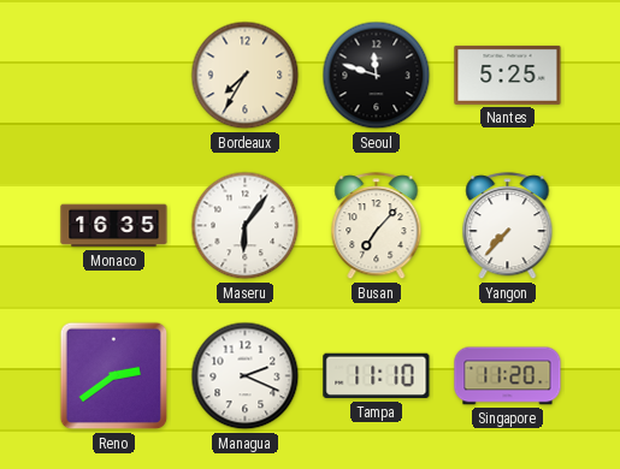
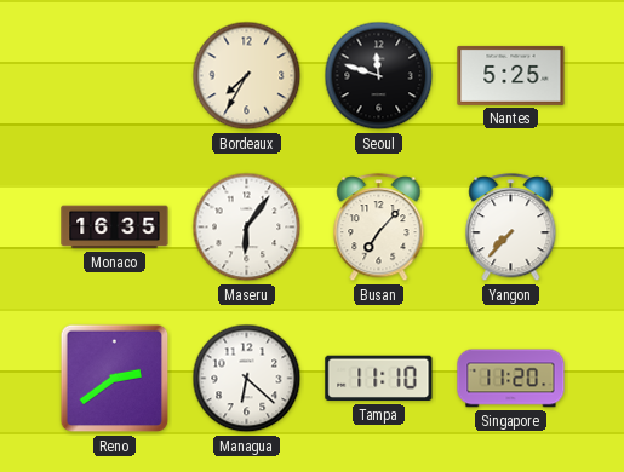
Managua: 2:19 -> 6:22
